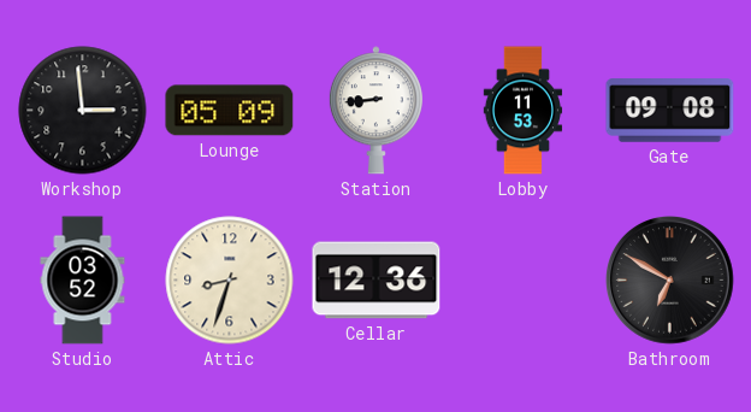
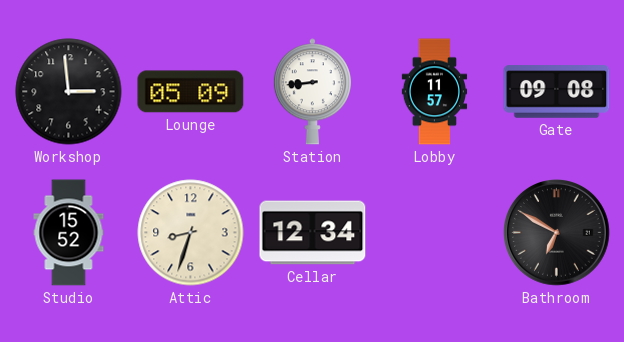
Lobby: 11:53 -> 11:57
Studio: 03:52 -> 15:52
Cellar: 12:36 -> 12:34
